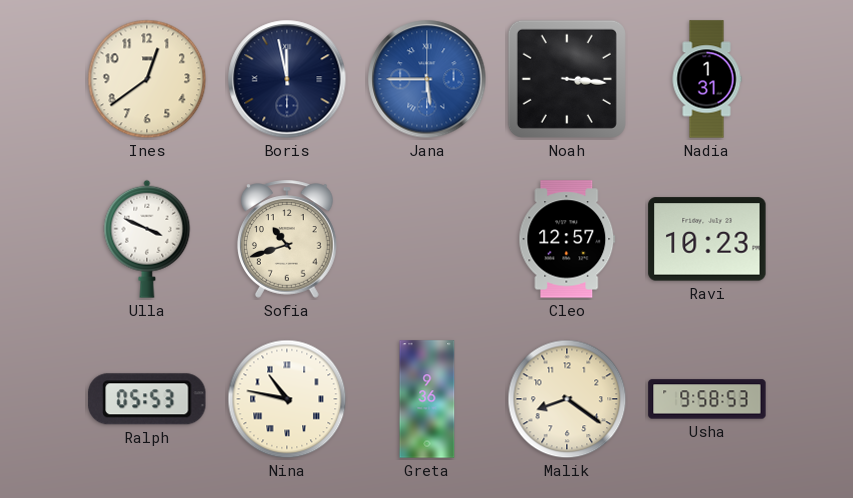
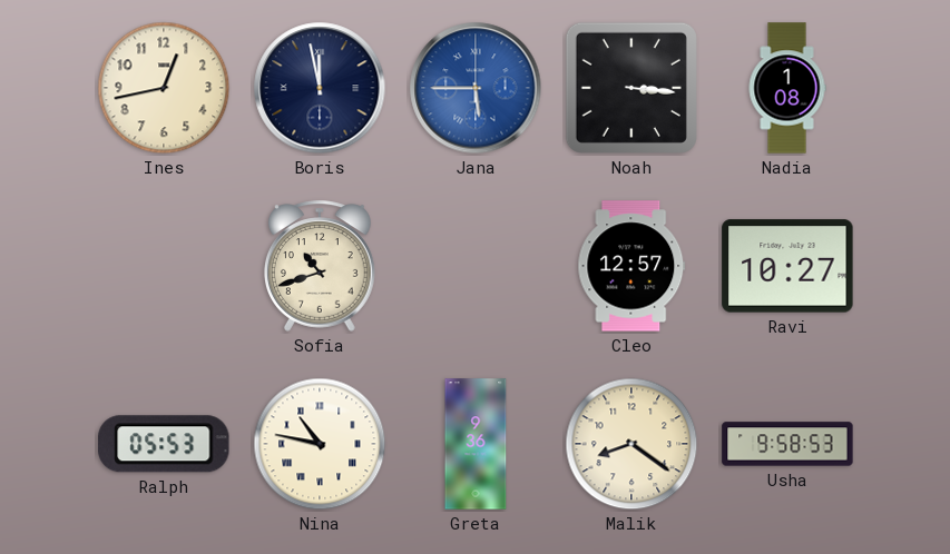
Ines: 12:39 -> 12:43
Nadia: 1:31 -> 1:08
Ulla: 3:49 -> none
Ravi: 10:23 -> 10:27
